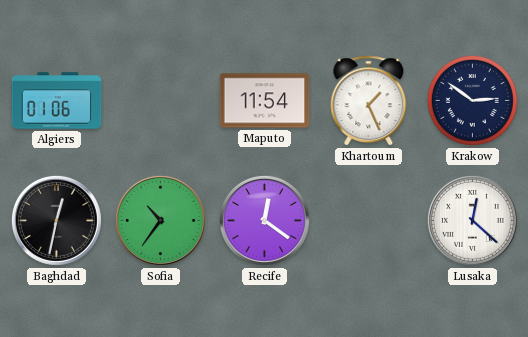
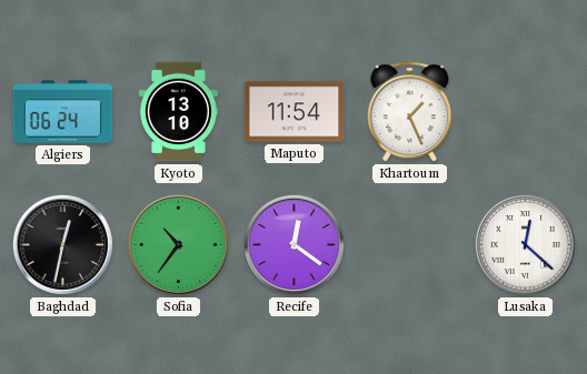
Algiers: 01:06 -> 06:24
Kyoto: none -> 13:10
Krakow: 2:51 -> none
